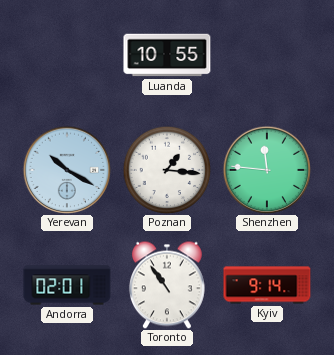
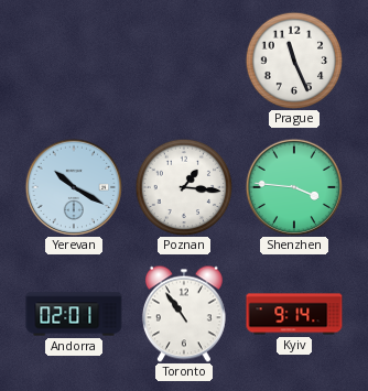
Luanda: 10:55 -> none
Prague: none -> 11:26
Shenzhen: 11:46 -> 3:46
